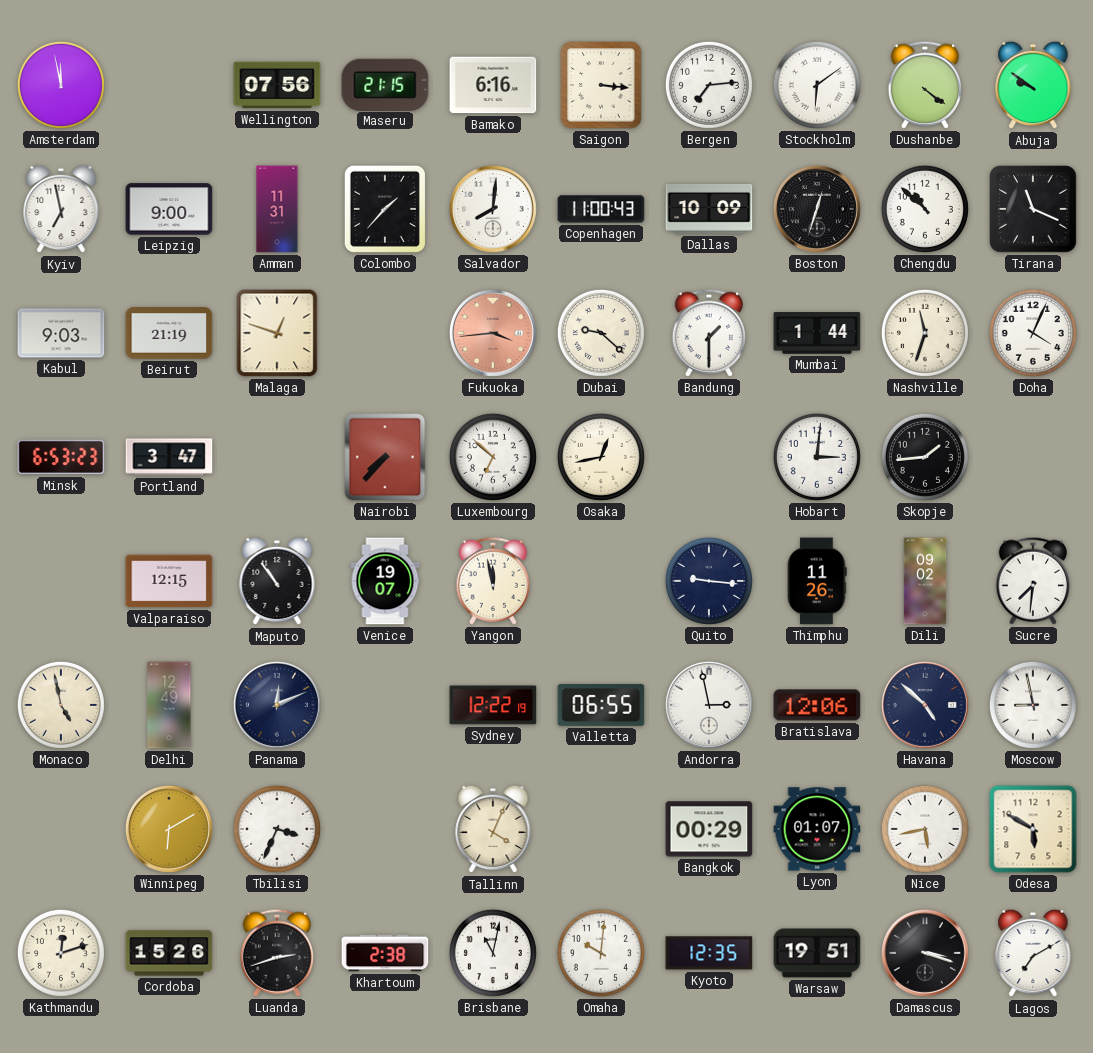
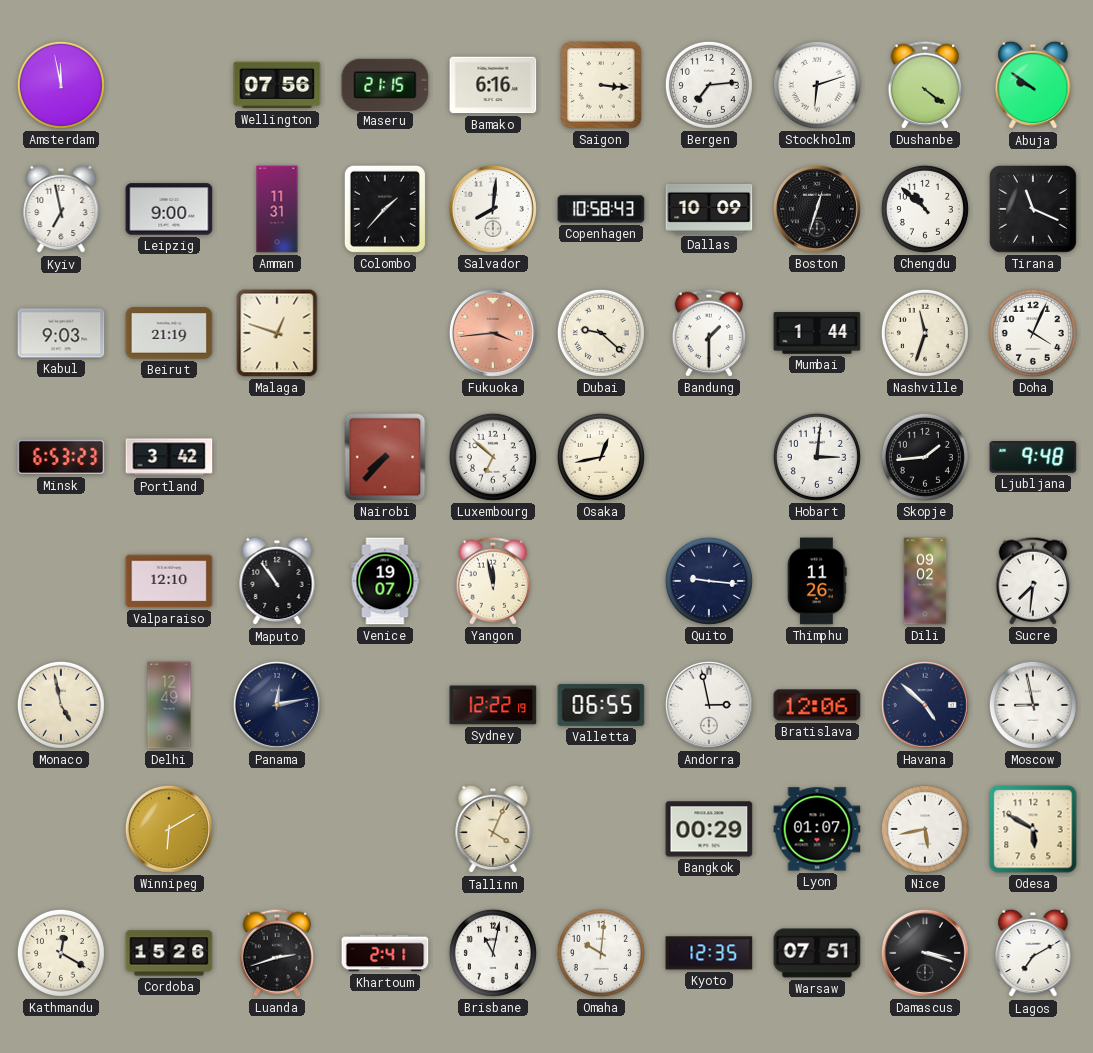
Stockholm: 6:09 -> 6:12
Copenhagen: 11:00 -> 10:58
Portland: 3:47 -> 3:42
Ljubljana: none -> 9:48
Valparaiso: 12:15 -> 12:10
Panama: 12:11 -> 12:13
Tbilisi: 3:34 -> none
Kathmandu: 12:12 -> 12:20
Khartoum: 2:38 -> 2:41
Warsaw: 19:51 -> 07:51
